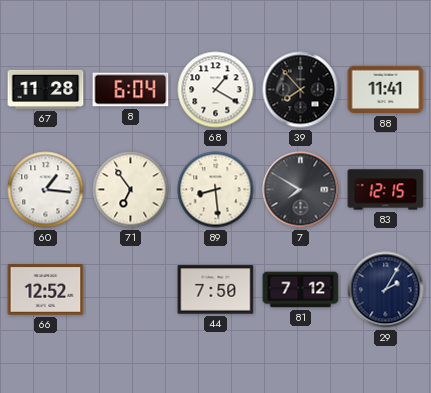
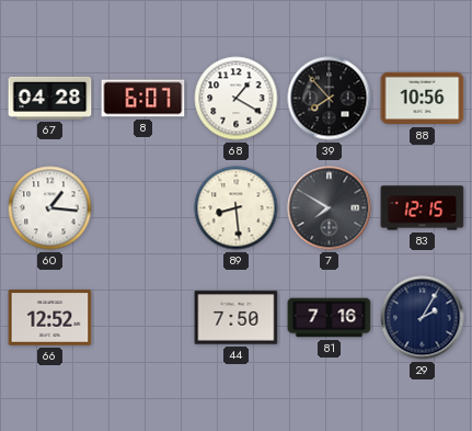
67: 11:28 -> 04:28
8: 6:04 -> 6:07
88: 11:41 -> 10:56
71: 6:54 -> none
81: 7:12 -> 7:16
